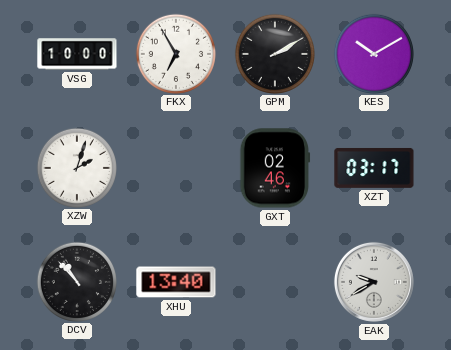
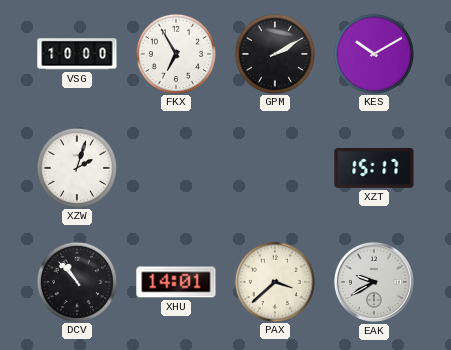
GXT: 02:46 -> none
XZT: 03:17 -> 15:17
XHU: 13:40 -> 14:01
PAX: none -> 3:38
